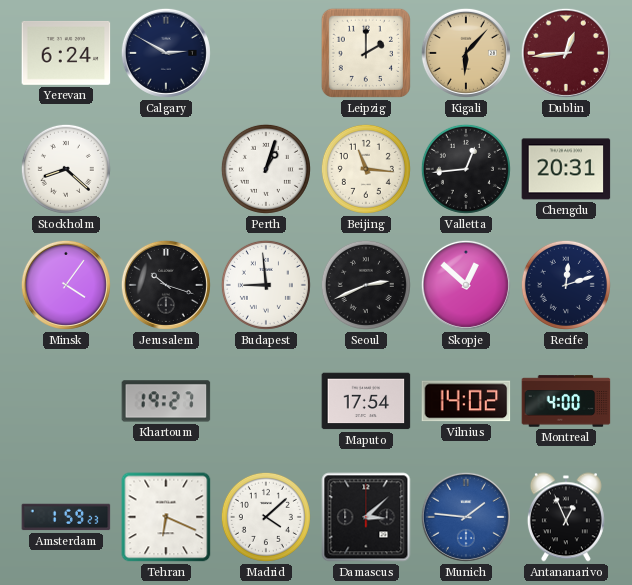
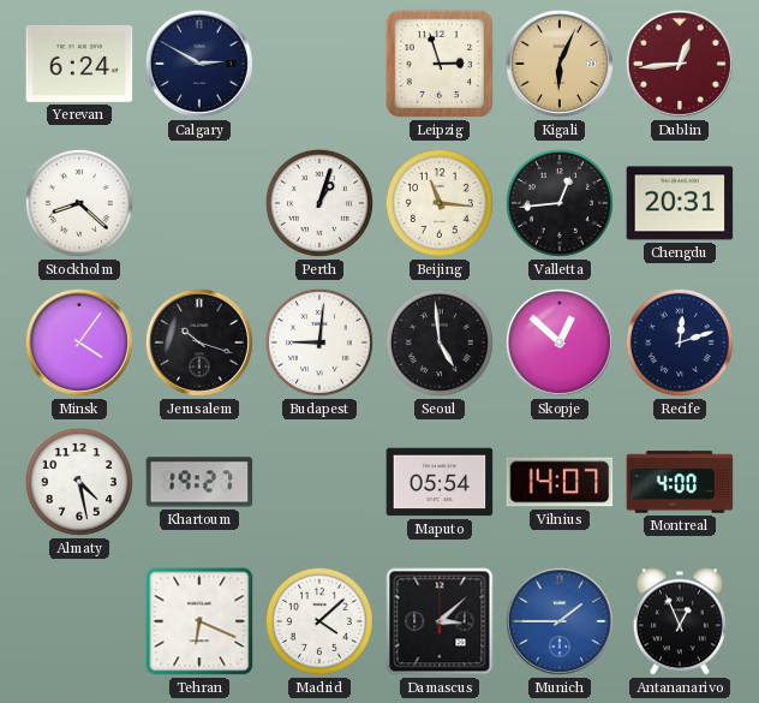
Leipzig: 2:00 -> 2:57
Kigali: 6:07 -> 6:04
Budapest: 8:59 -> 9:01
Seoul: 2:41 -> 4:59
Almaty: none -> 4:28
Maputo: 17:54 -> 05:54
Vilnius: 14:02 -> 14:07
Amsterdam: 1:59 -> none
Munich: 1:46 -> 1:45
